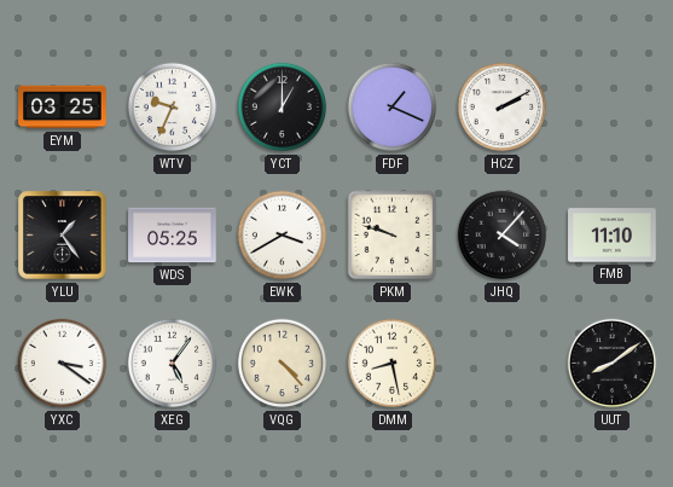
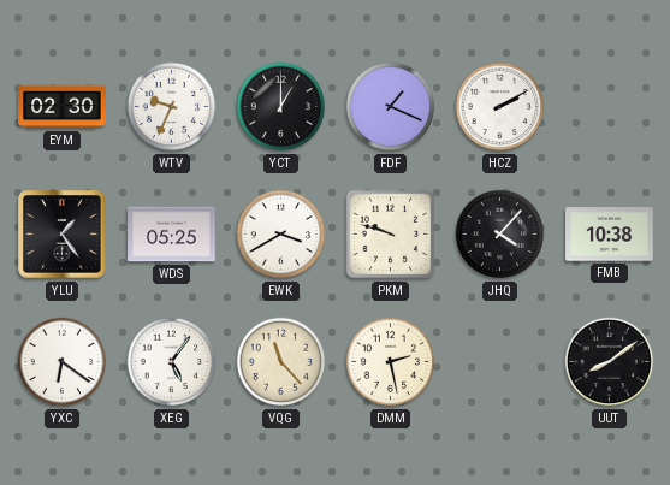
EYM: 03:25 -> 02:30
FMB: 11:10 -> 10:38
YXC: 3:21 -> 6:21
VQG: 4:23 -> 11:23
DMM: 8:28 -> 2:28
